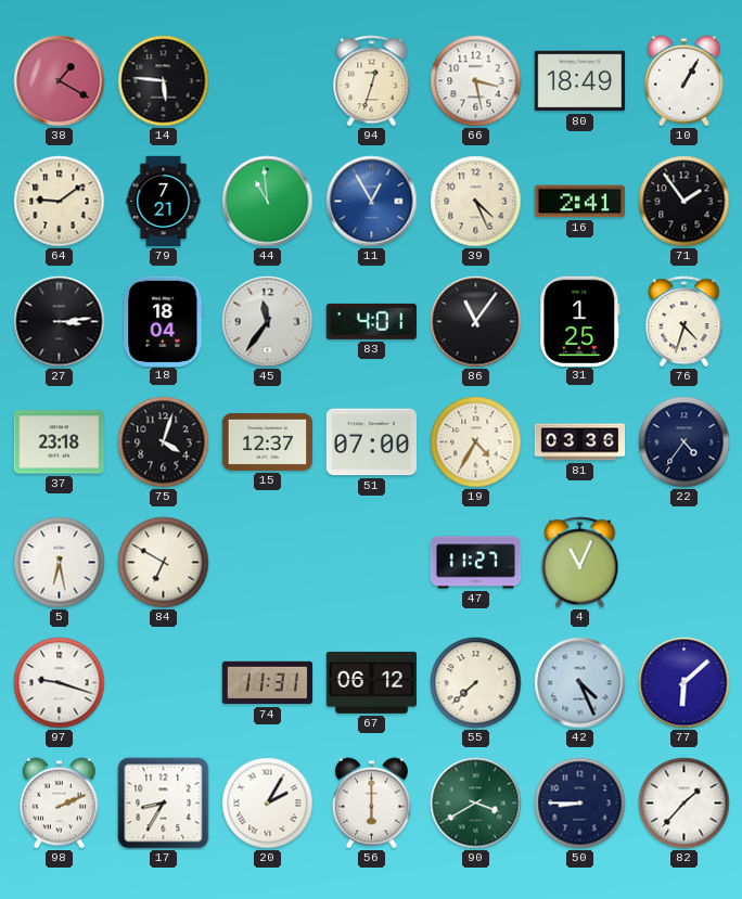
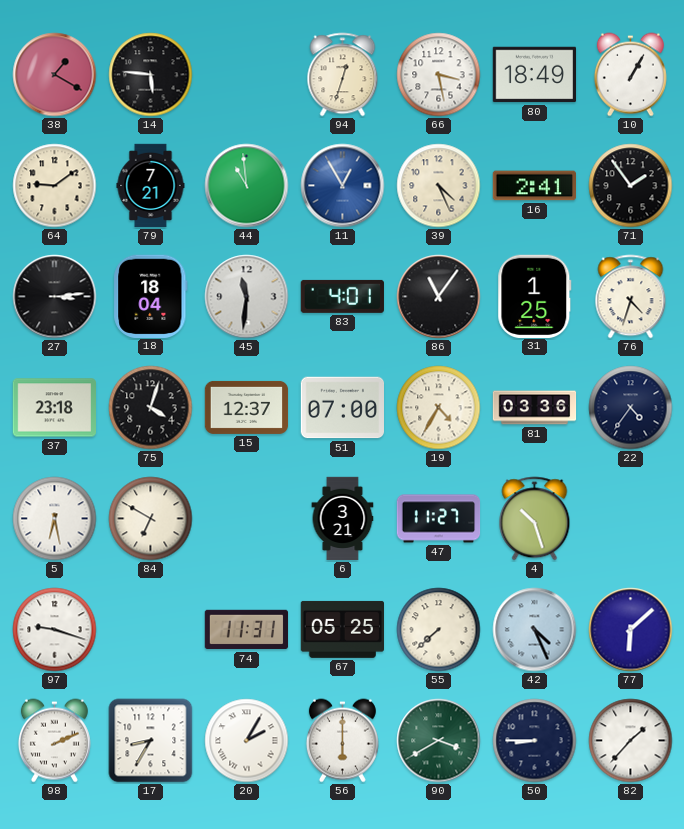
45: 11:36 -> 11:31
6: none -> 3:21
4: 11:04 -> 10:27
67: 06:12 -> 05:25
